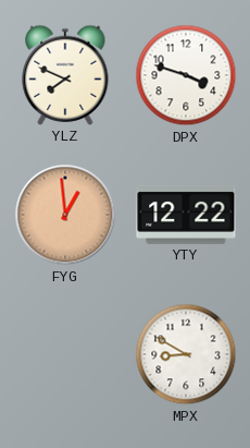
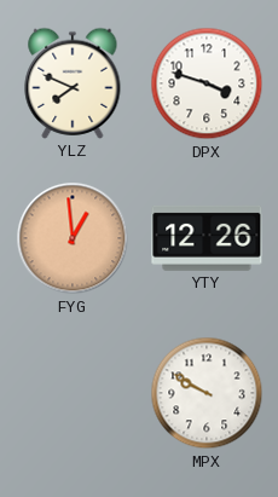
YTY: 12:22 -> 12:26
MPX: 8:50 -> 9:50
